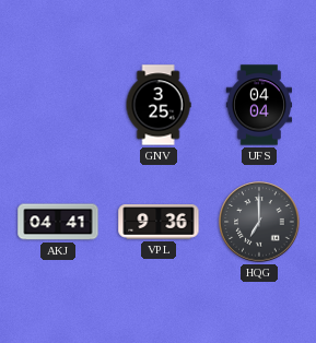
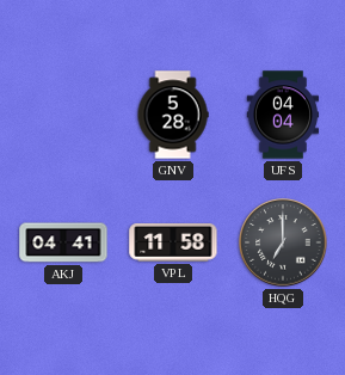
GNV: 3:25 -> 5:28
VPL: 9:36 -> 11:58
